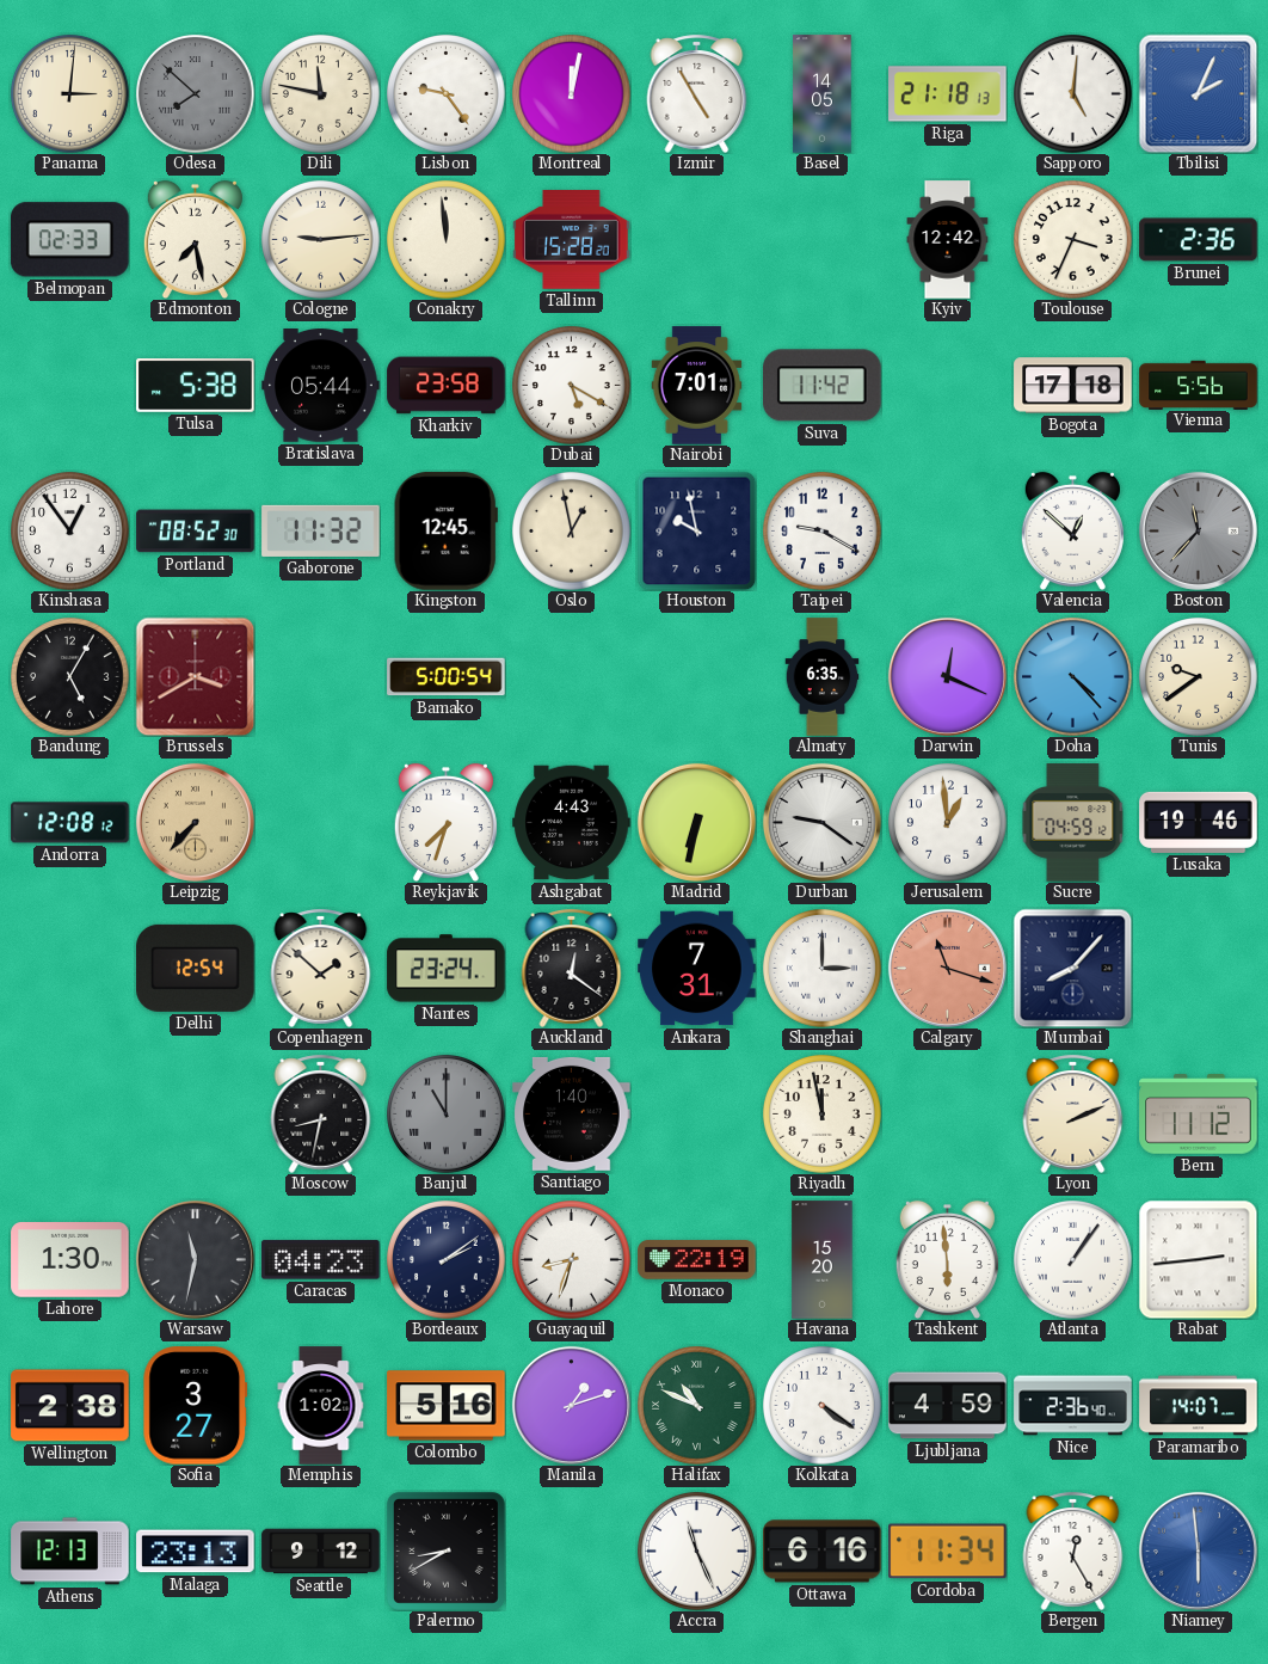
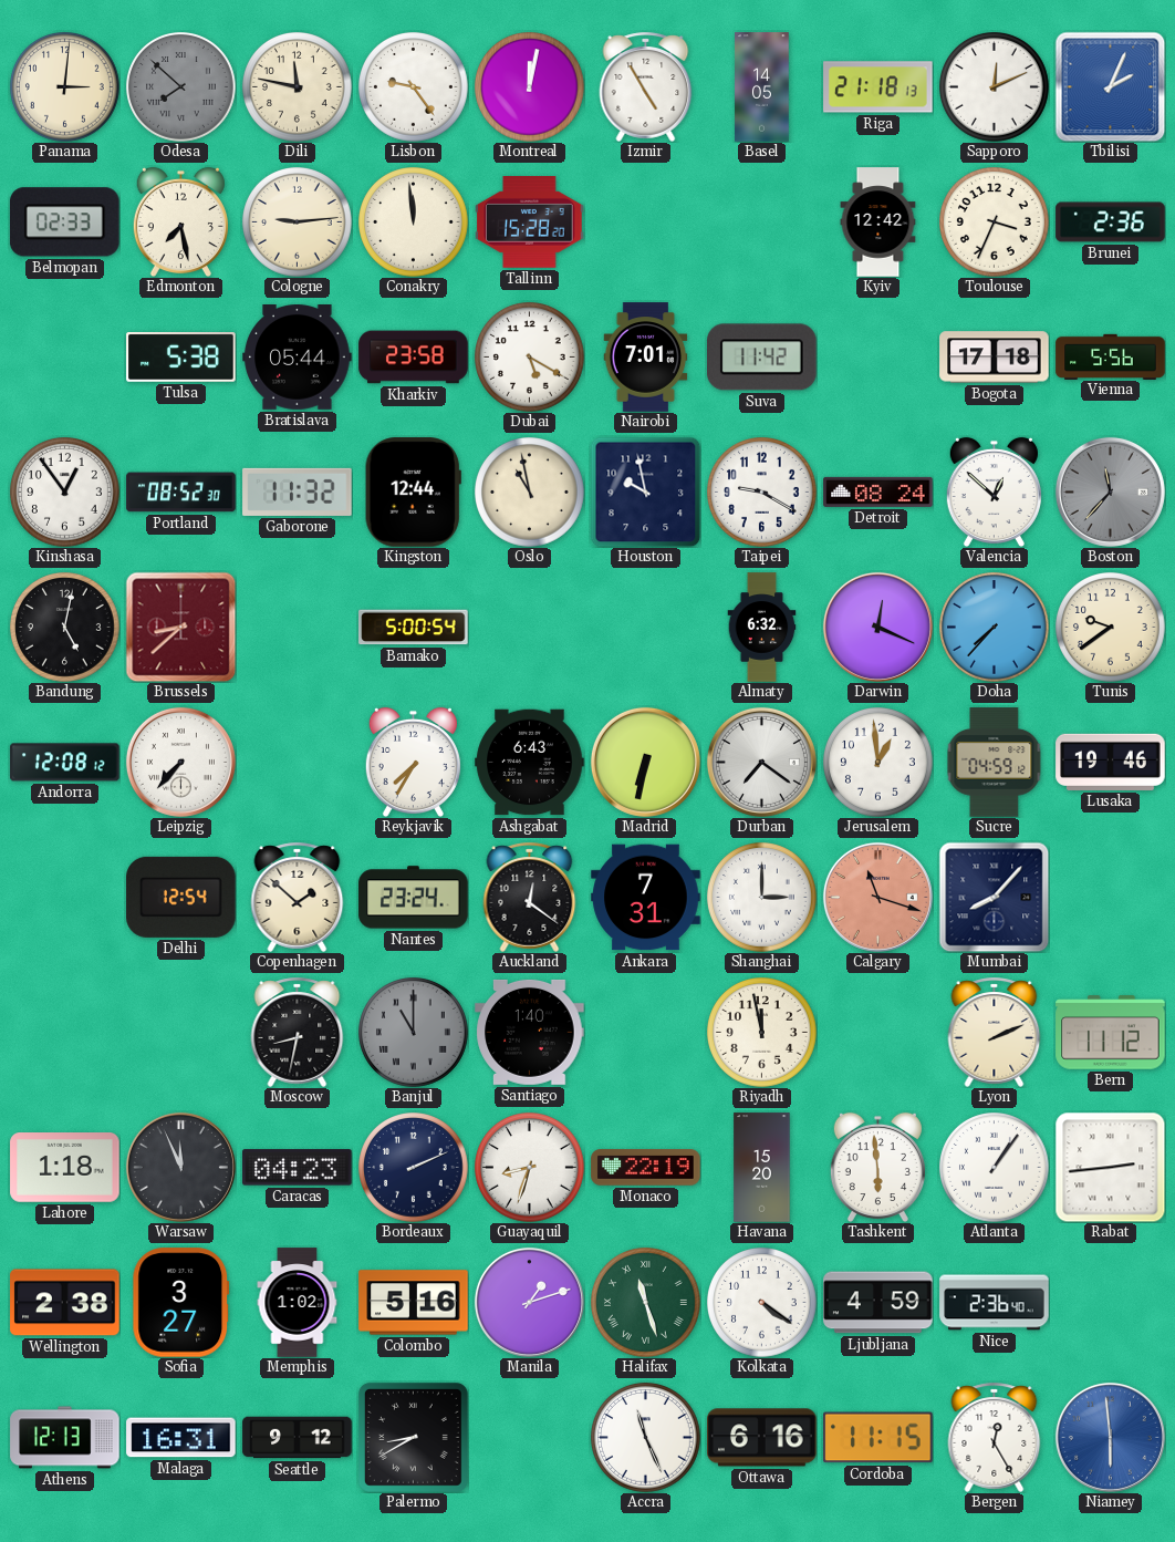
Sapporo: 5:01 -> 12:11
Kingston: 12:45 -> 12:44
Oslo: 12:58 -> 10:58
Detroit: none -> 08:24
Bandung: 5:05 -> 5:02
Brussels: 3:40 -> 8:38
Almaty: 6:35 -> 6:32
Doha: 4:23 -> 7:37
Leipzig dial: champagne -> white
Reykjavik: 7:33 -> 7:35
Ashgabat: 4:43 -> 6:43
Durban: 9:21 -> 7:21
Lahore: 1:30 -> 1:18
Warsaw: 11:32 -> 11:56
Bordeaux: 2:09 -> 2:11
Halifax: 10:49 -> 11:27
Paramaribo: 14:07 -> none
Malaga: 23:13 -> 16:31
Cordoba: 11:34 -> 11:15
